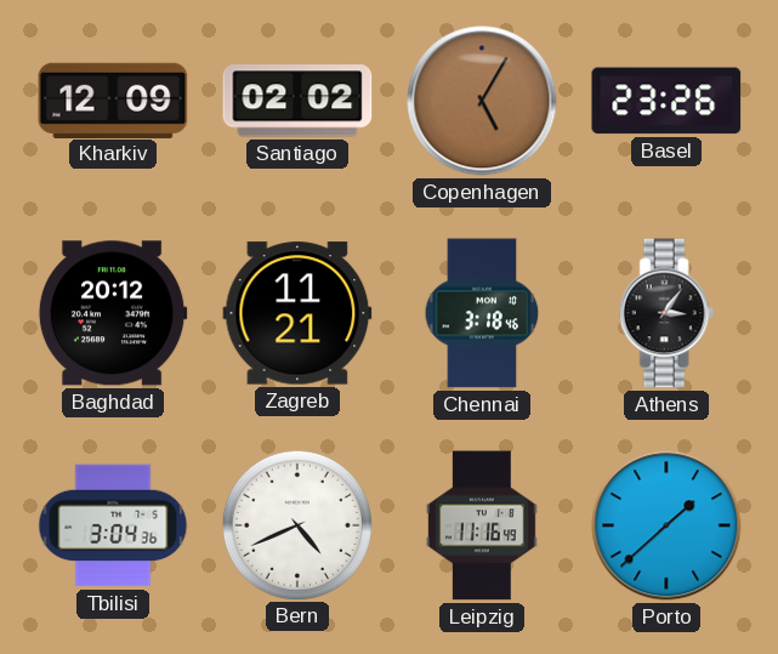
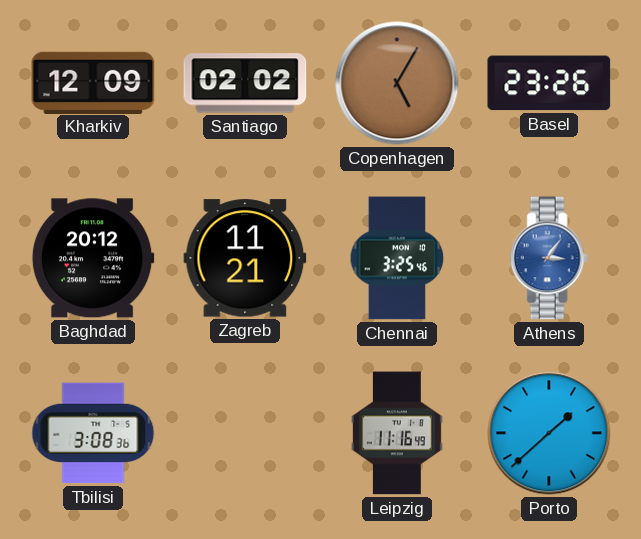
Chennai: 3:18 -> 3:25
Athens dial: black -> blue
Tbilisi: 3:04 -> 3:08
Bern: 4:41 -> none
